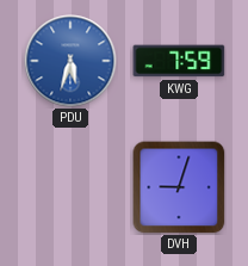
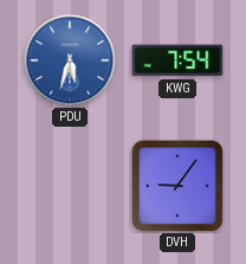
KWG: 7:59 -> 7:54
DVH: 9:03 -> 9:06
